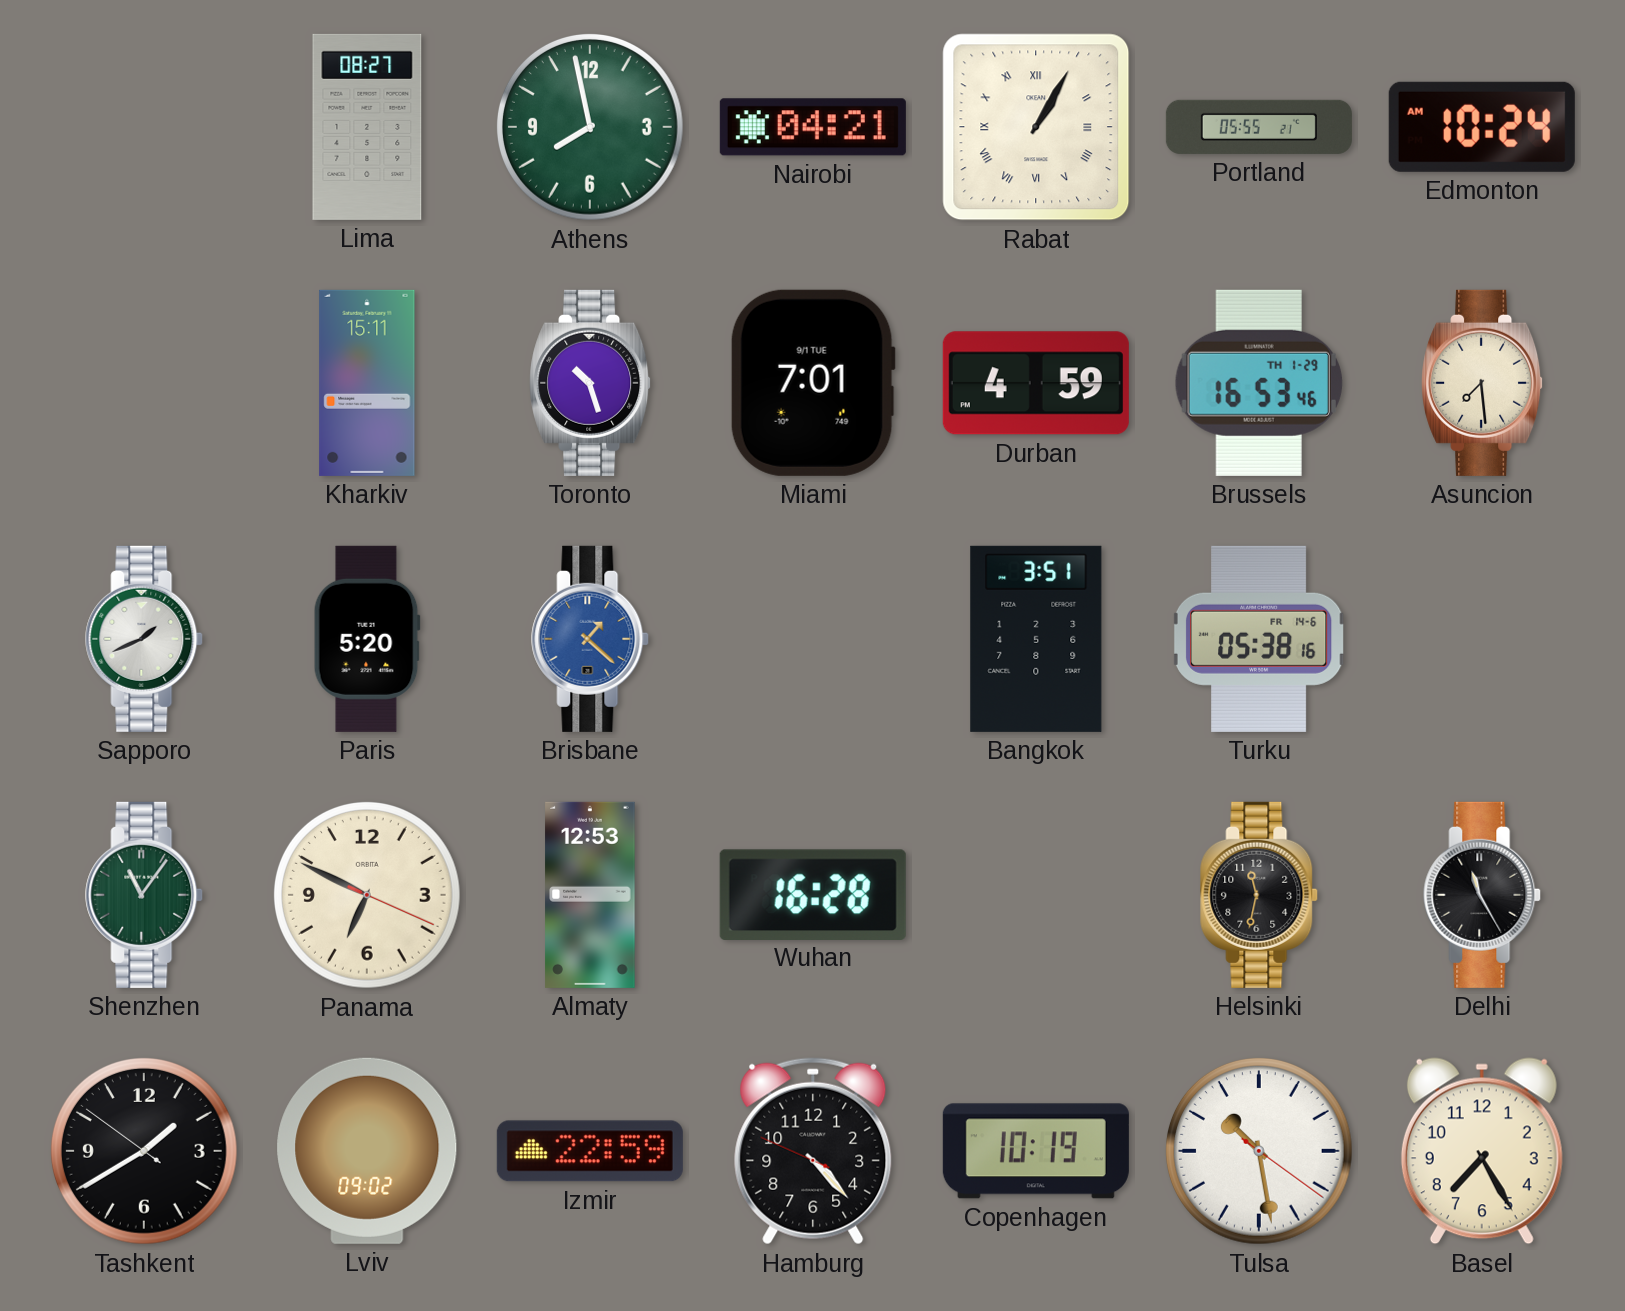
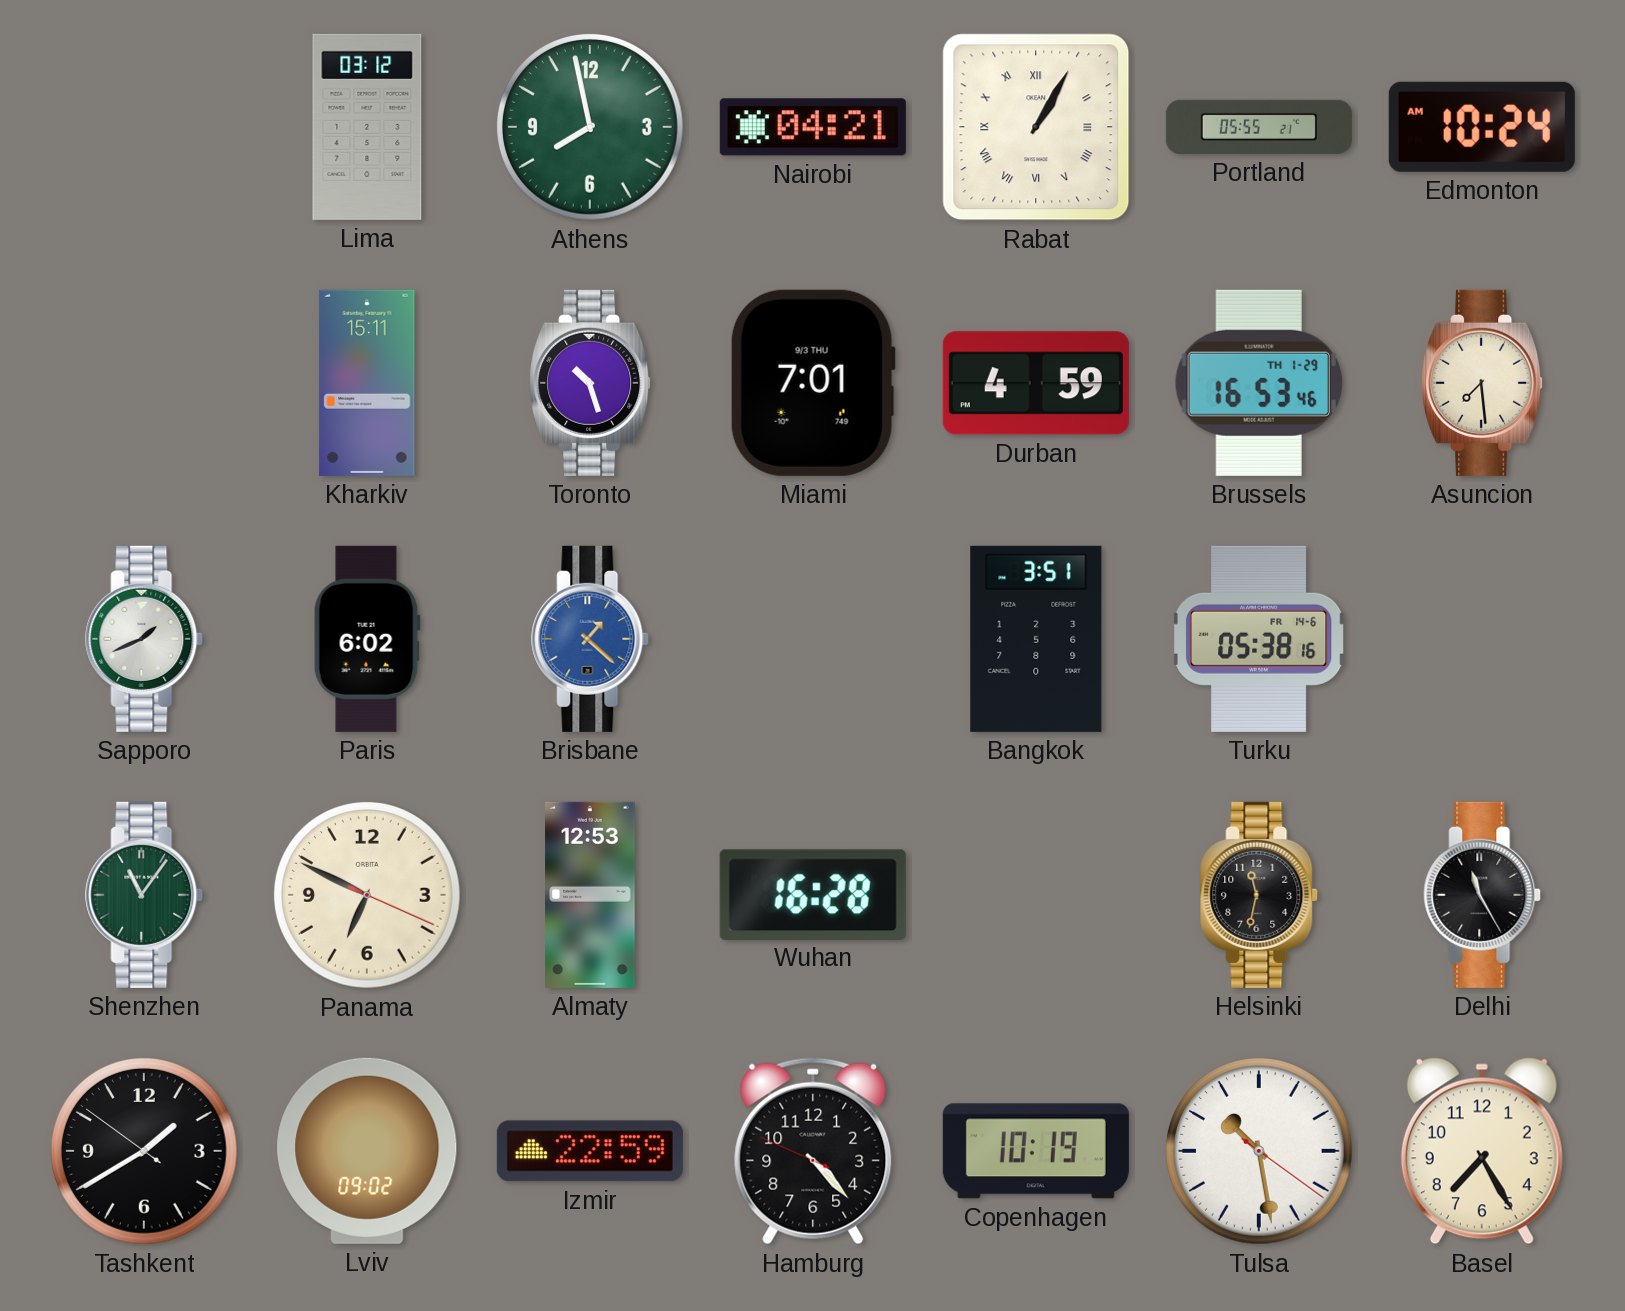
Lima: 08:27 -> 03:12
Miami date: 9/1 TUE -> 9/3 THU
Paris: 5:20 -> 6:02
